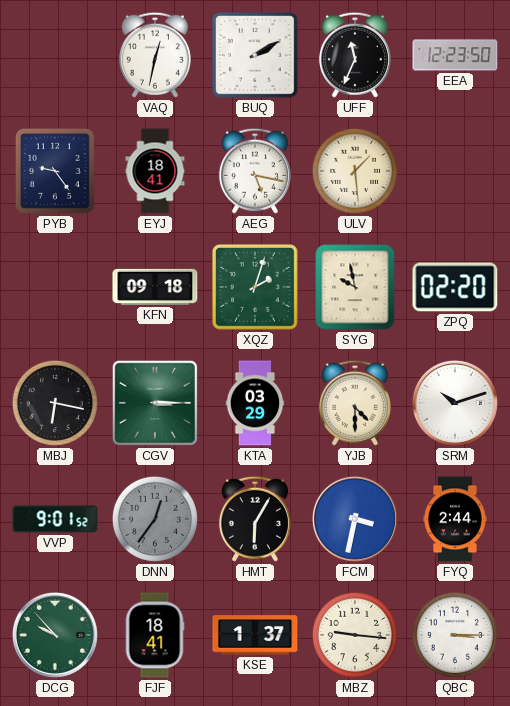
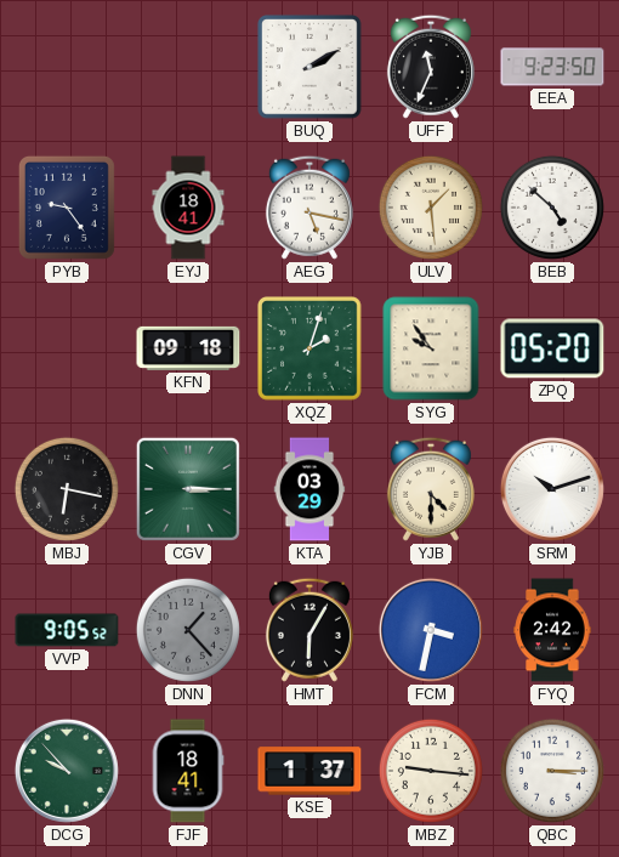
VAQ: 12:32 -> none
EEA: 12:23 -> 9:23
BEB: none -> 4:52
SYG: 9:58 -> 9:54
ZPQ: 02:20 -> 05:20
VVP: 9:01 -> 9:05
DNN: 12:36 -> 1:23
FYQ: 2:44 -> 2:42
